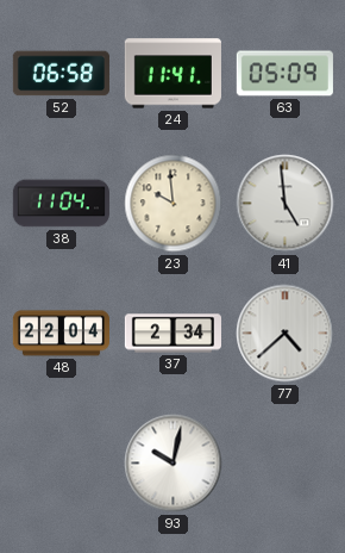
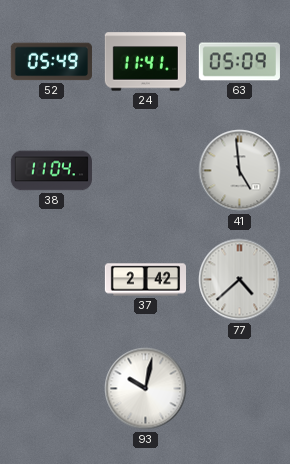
52: 06:58 -> 05:49
23: 9:59 -> none
48: 22:04 -> none
37: 2:34 -> 2:42
